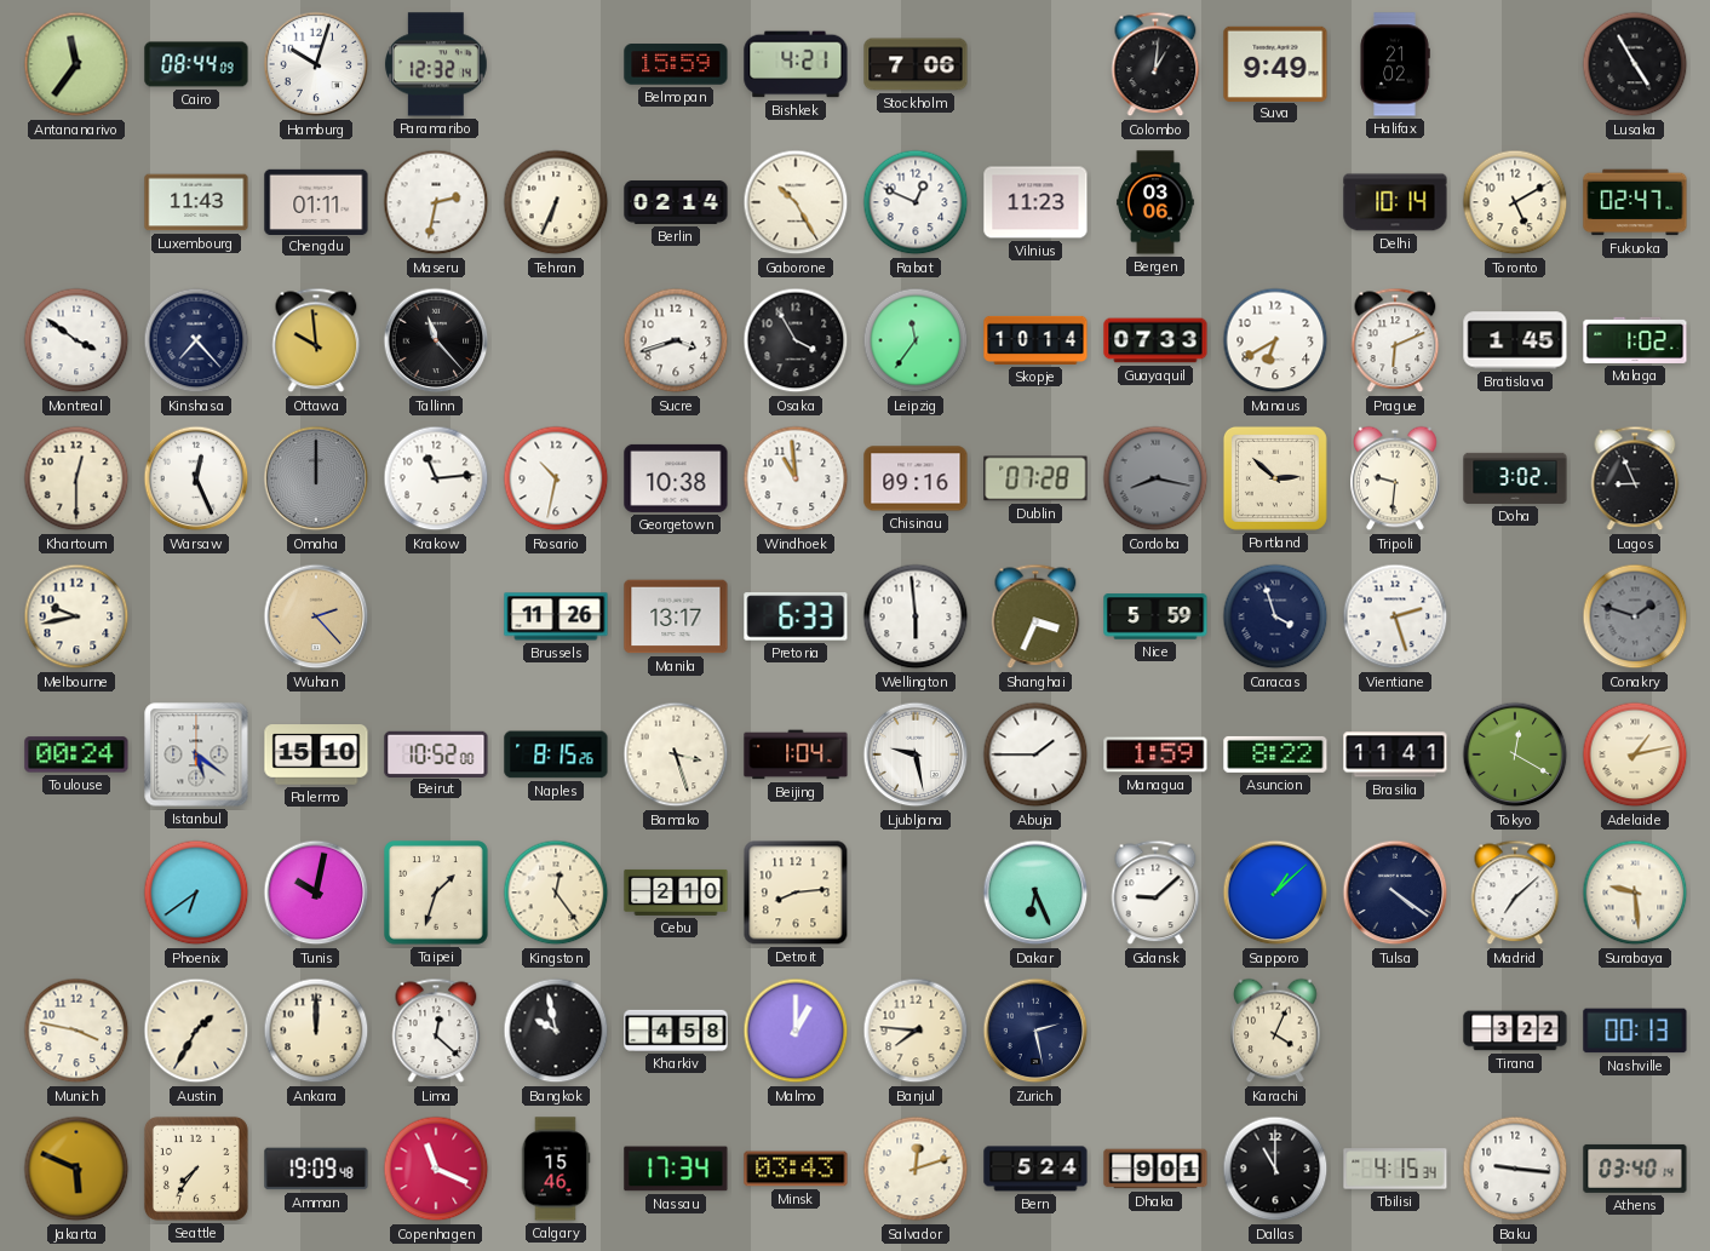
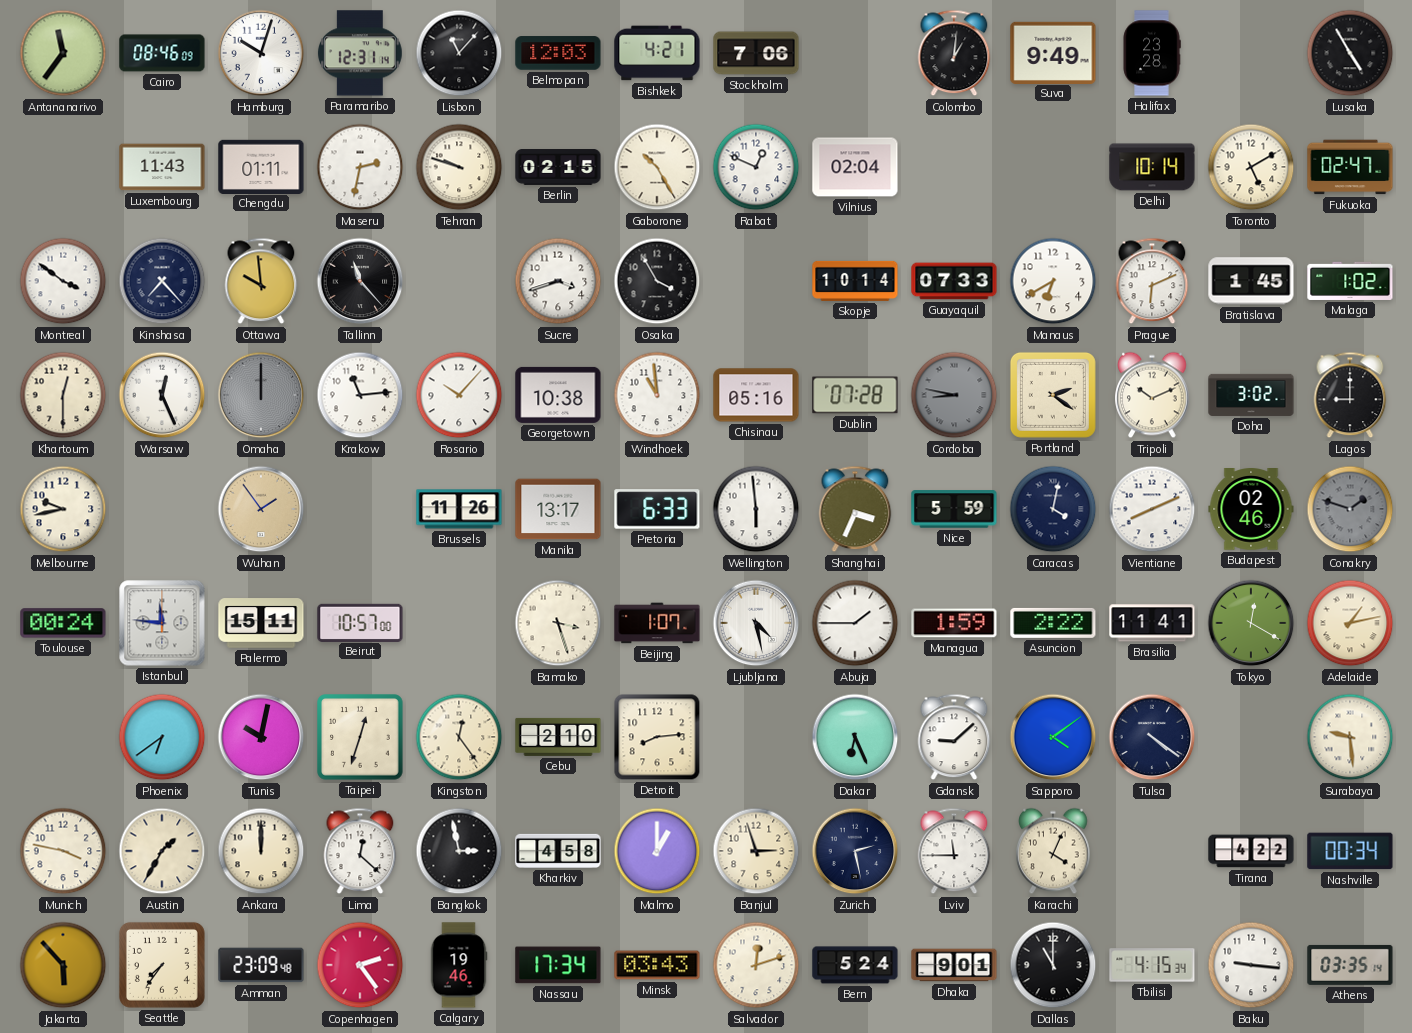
Cairo: 08:44 -> 08:46
Paramaribo: 12:32 -> 12:31
Lisbon: none -> 11:07
Belmopan: 15:59 -> 12:03
Halifax: 21:02 -> 23:28
Tehran: 6:34 -> 9:48
Berlin: 02:14 -> 02:15
Vilnius: 11:23 -> 02:04
Bergen: 03:06 -> none
Leipzig: 11:36 -> none
Rosario: 10:32 -> 10:07
Chisinau: 09:16 -> 05:16
Cordoba: 8:17 -> 8:47
Portland: 2:52 -> 2:21
Tripoli: 9:31 -> 10:11
Lagos: 8:56 -> 9:00
Wuhan: 2:23 -> 1:54
Caracas: 3:57 -> 4:02
Vientiane: 2:27 -> 8:11
Budapest: none -> 02:46
Istanbul: 5:21 -> 11:46
Palermo: 15:10 -> 15:11
Beirut: 10:52 -> 10:57
Naples: 8:15 -> none
Beijing: 1:04 -> 1:07
Ljubljana: 9:28 -> 4:28
Asuncion: 8:22 -> 2:22
Taipei: 1:33 -> 12:33
Sapporo: 1:08 -> 4:09
Madrid: 7:08 -> none
Bangkok: 9:58 -> 2:58
Banjul: 7:46 -> 2:57
Lviv: none -> 11:45
Tirana: 3:22 -> 4:22
Nashville: 00:13 -> 00:34
Jakarta: 5:49 -> 5:53
Amman: 19:09 -> 23:09
Copenhagen: 11:19 -> 2:24
Calgary: 15:46 -> 19:46
Athens: 03:40 -> 03:35
